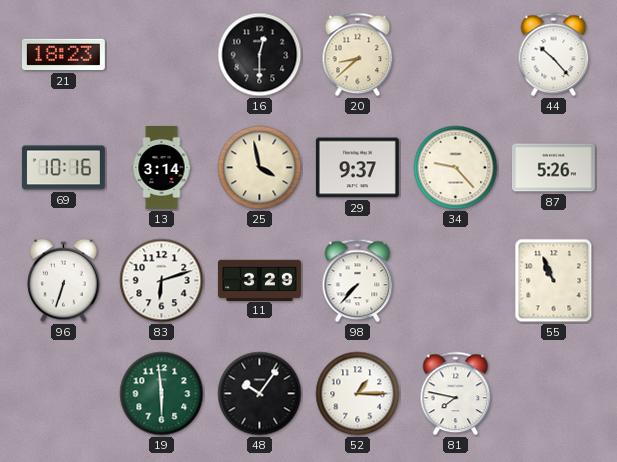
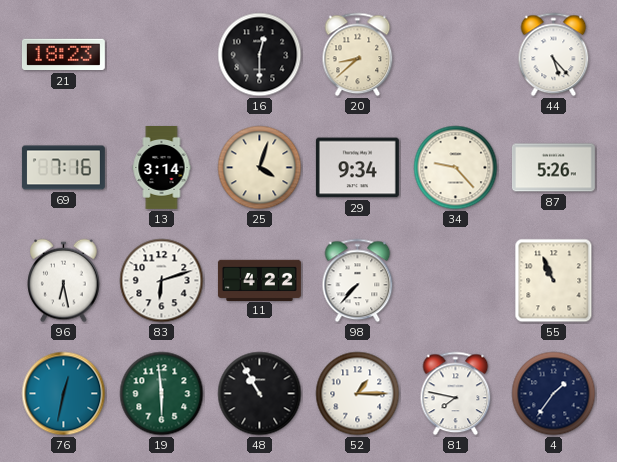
44: 10:23 -> 5:23
69: 10:16 -> 7:16
25: 3:58 -> 4:03
29: 9:37 -> 9:34
96: 6:33 -> 6:28
11: 3:29 -> 4:22
76: none -> 12:32
48: 10:06 -> 10:55
4: none -> 1:36
